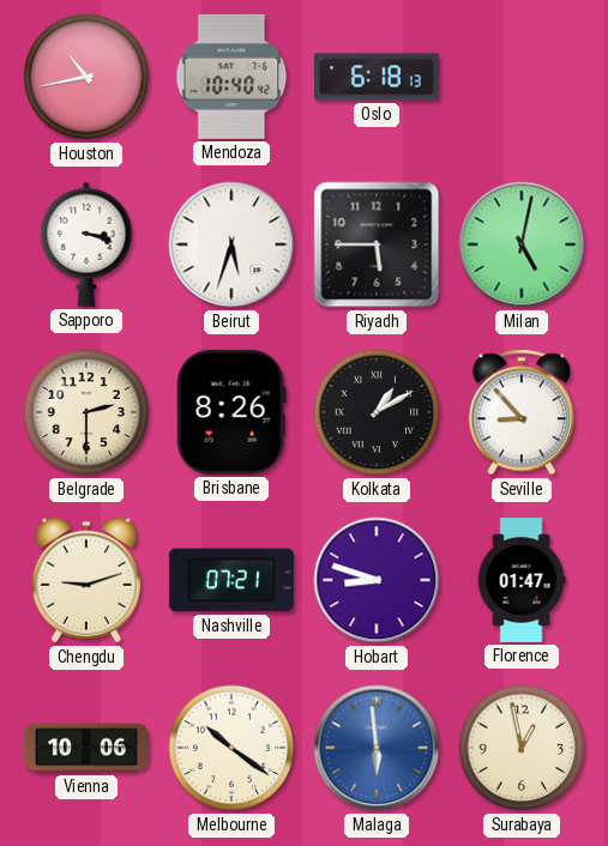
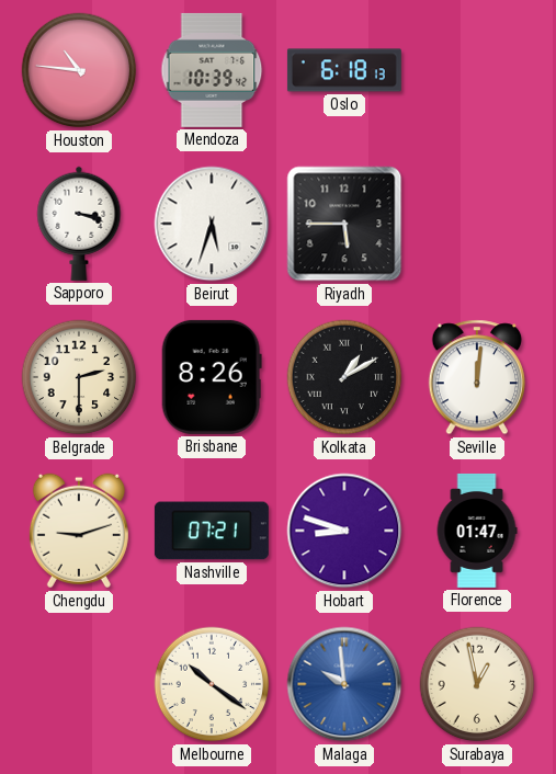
Houston: 10:43 -> 10:46
Mendoza: 10:40 -> 10:39
Milan: 5:02 -> none
Seville: 8:53 -> 12:01
Vienna: 10:06 -> none
Malaga: 5:59 -> 9:59
